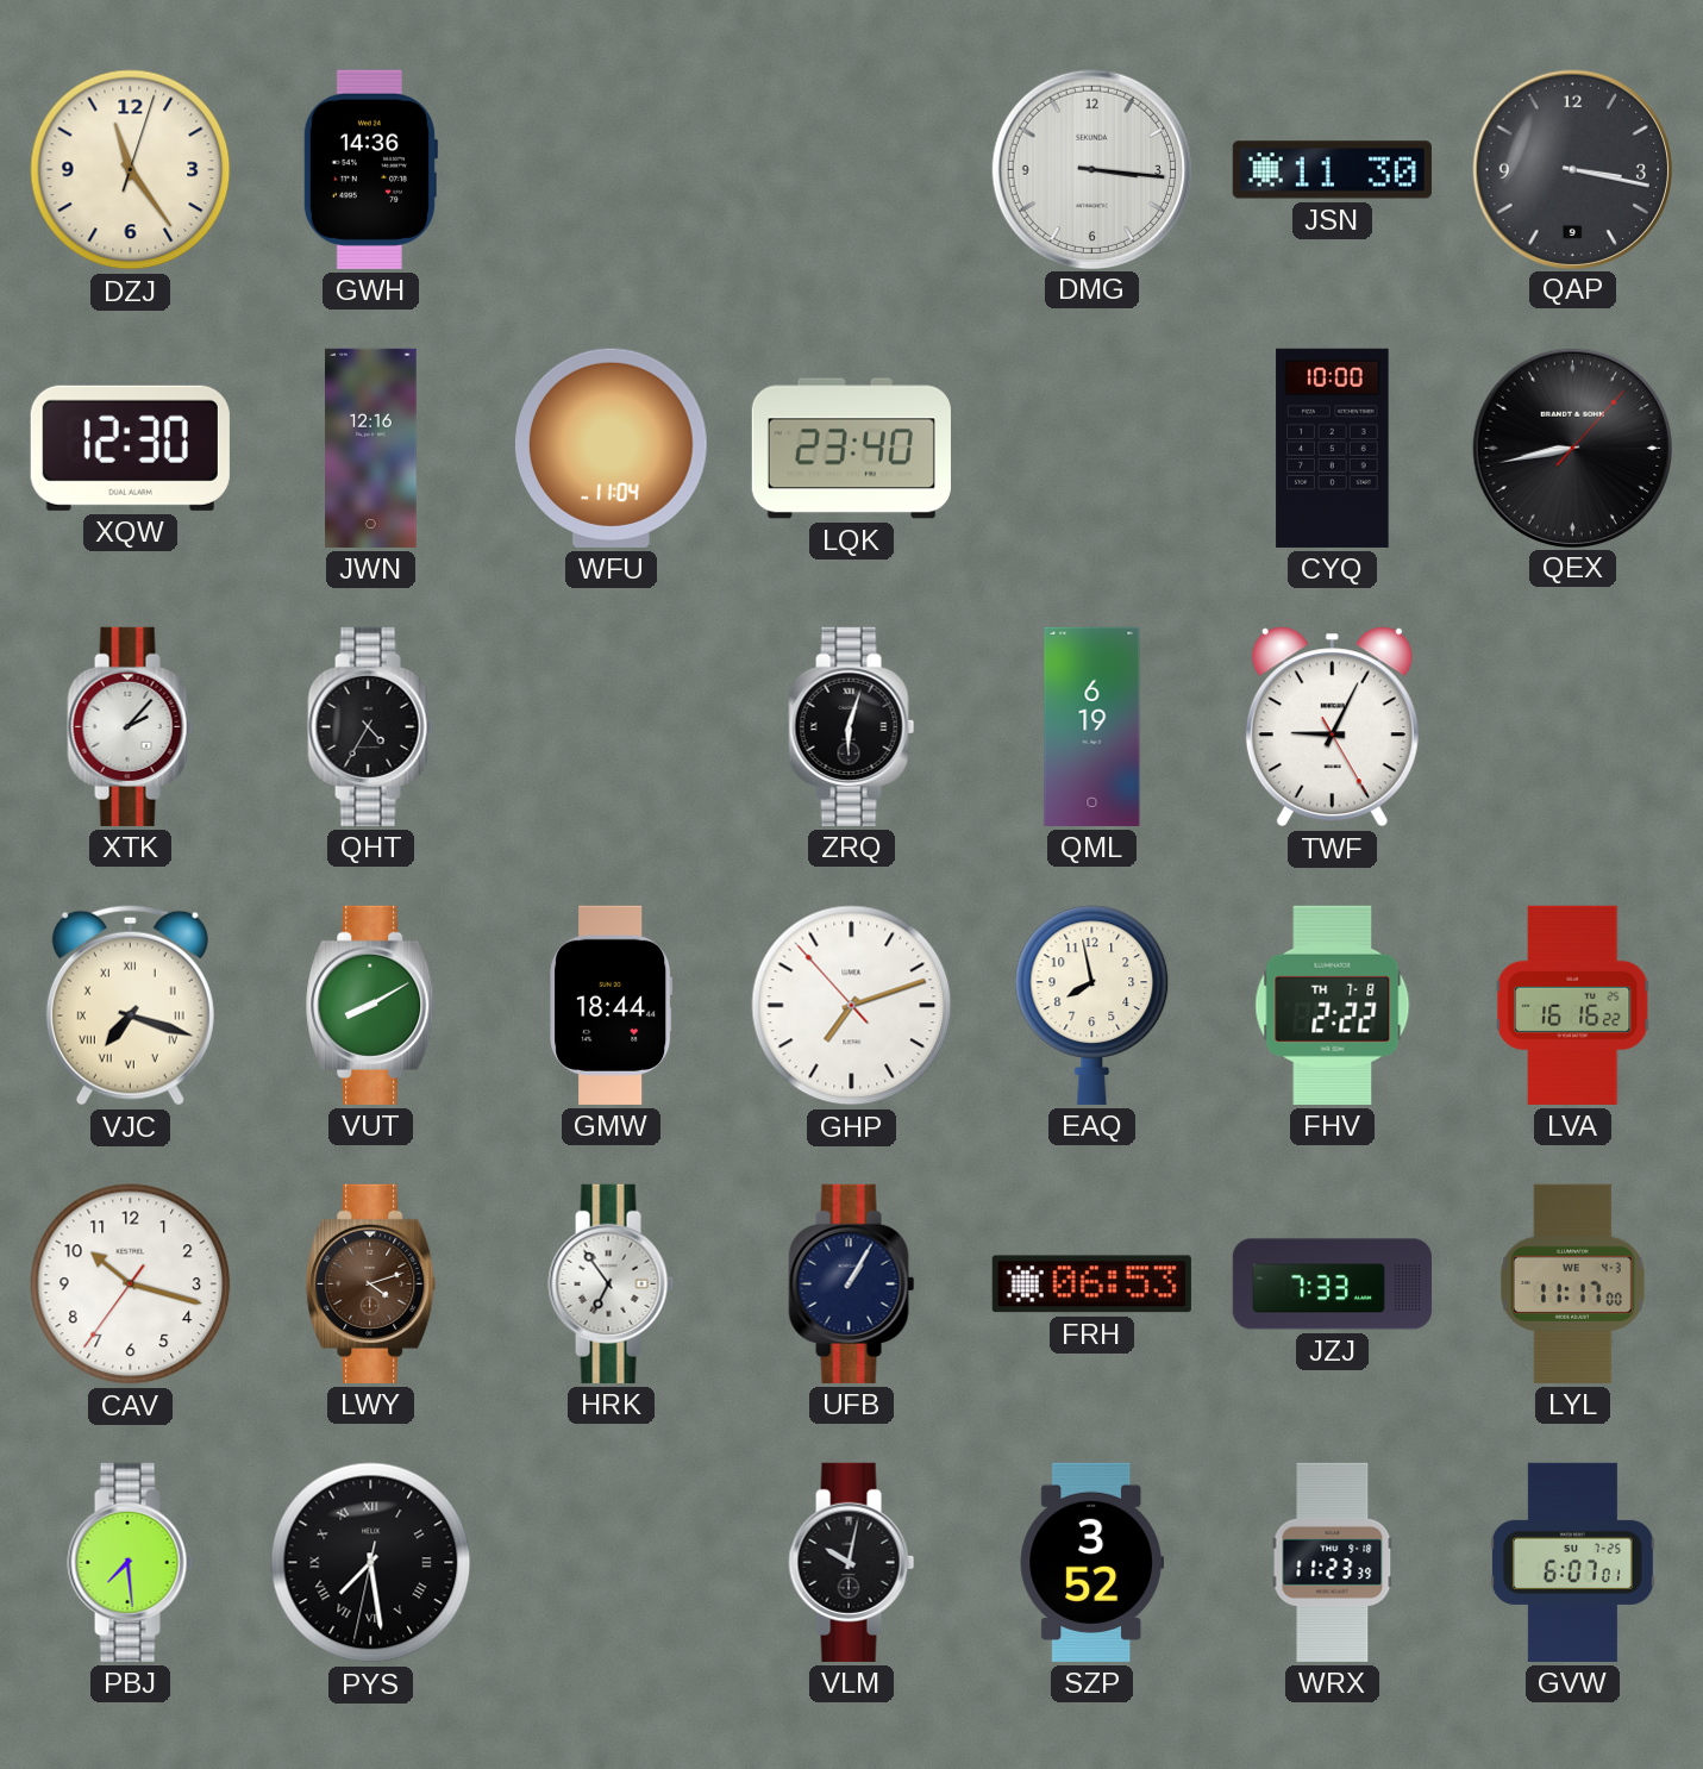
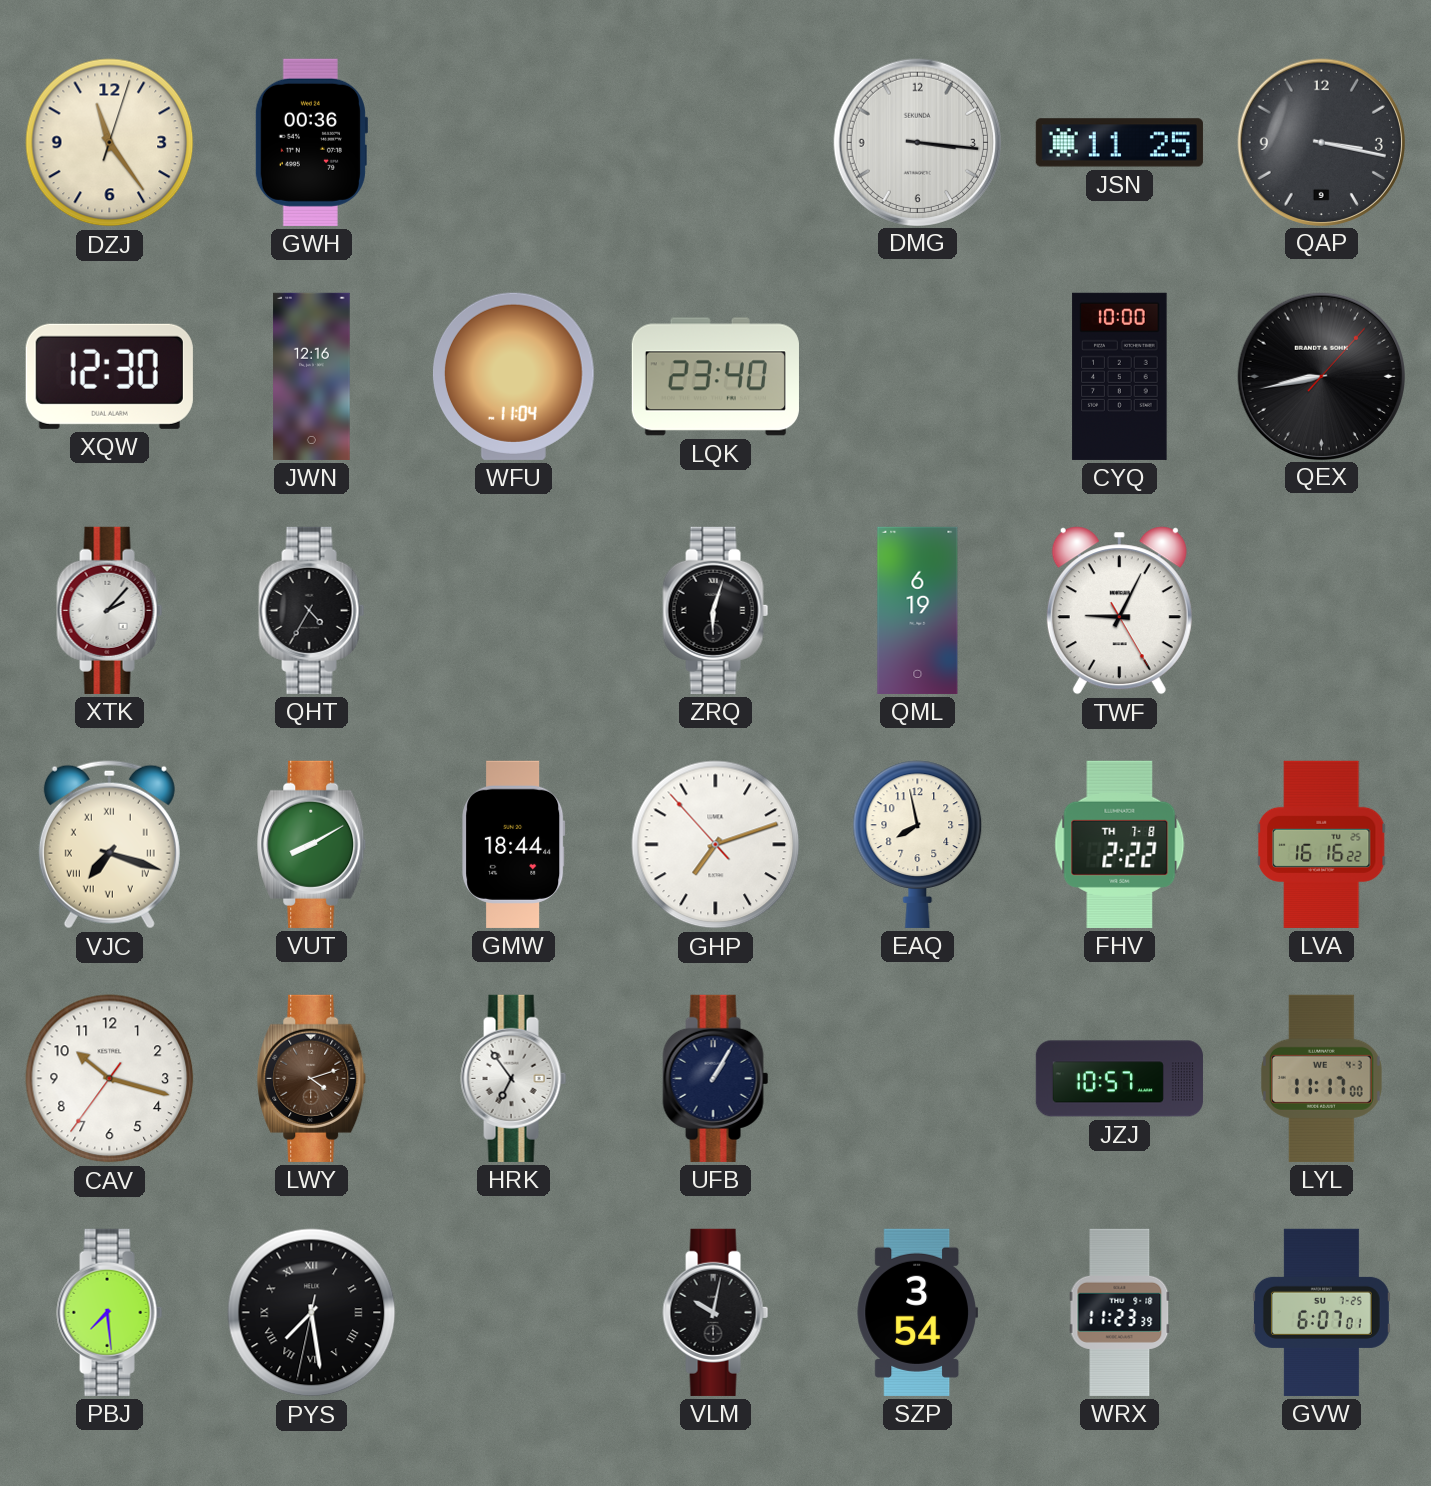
GWH: 14:36 -> 00:36
JSN: 11:30 -> 11:25
FRH: 06:53 -> none
JZJ: 7:33 -> 10:57
SZP: 3:52 -> 3:54
